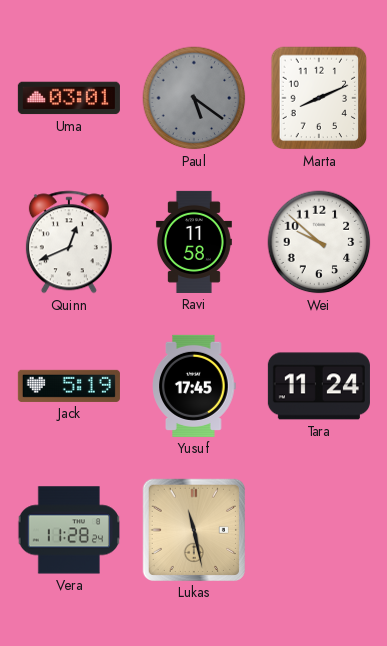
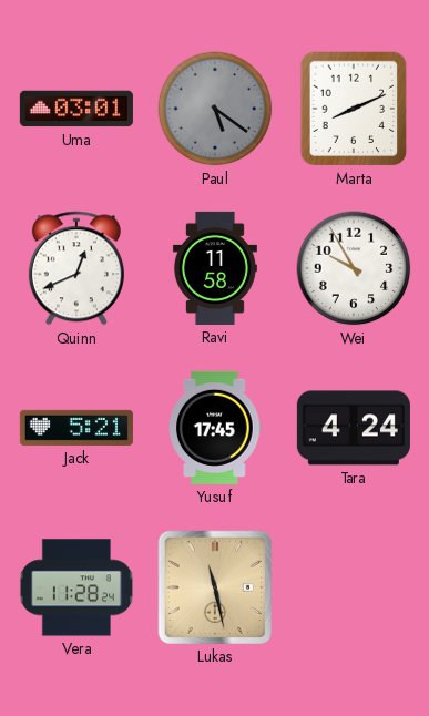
Wei: 9:52 -> 9:55
Jack: 5:19 -> 5:21
Tara: 11:24 -> 4:24
